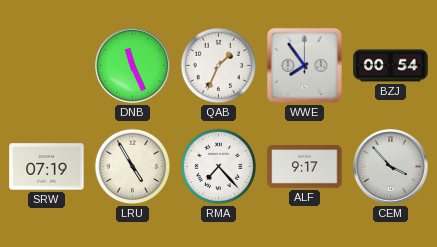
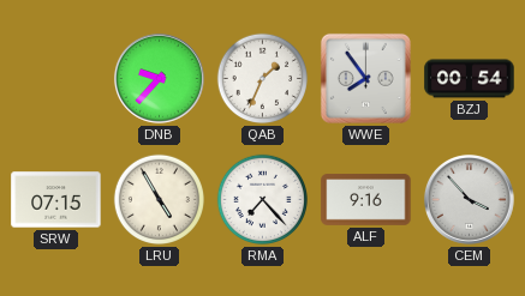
DNB: 11:26 -> 9:37
SRW: 07:19 -> 07:15
ALF: 9:17 -> 9:16
